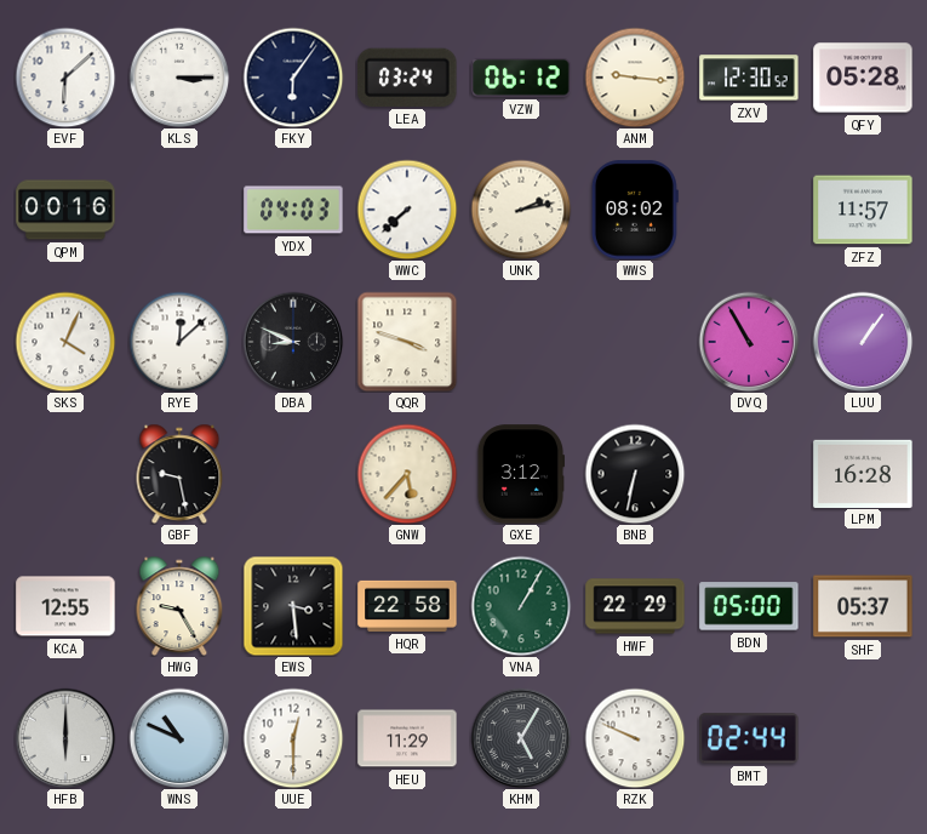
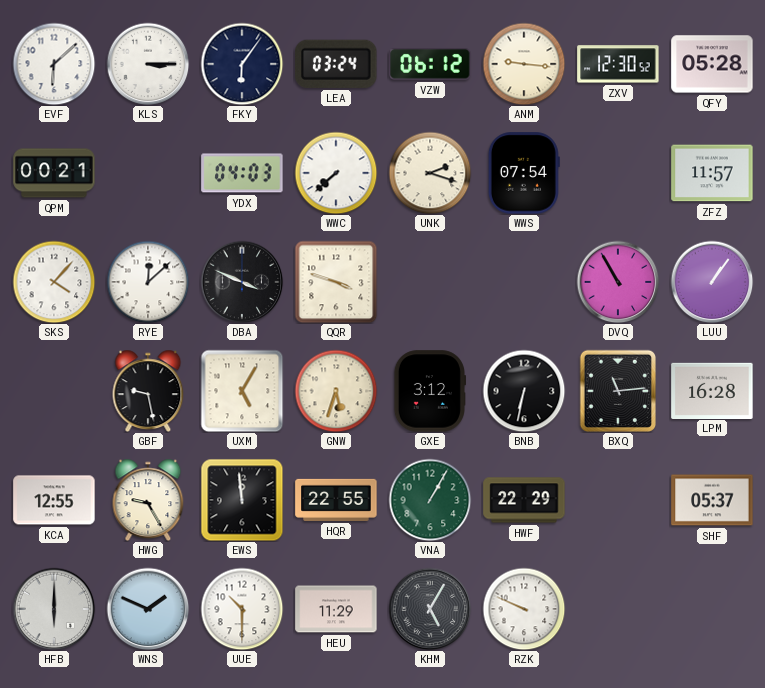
QPM: 00:16 -> 00:21
UNK: 2:13 -> 2:18
WWS: 08:02 -> 07:54
SKS: 4:04 -> 4:07
DBA: 8:49 -> 3:49
UXM: none -> 5:05
GNW: 5:37 -> 5:33
BXQ: none -> 11:14
EWS: 3:29 -> 11:59
HQR: 22:58 -> 22:55
BDN: 05:00 -> none
WNS: 10:49 -> 1:49
UUE: 12:30 -> 10:30
BMT: 02:44 -> none
